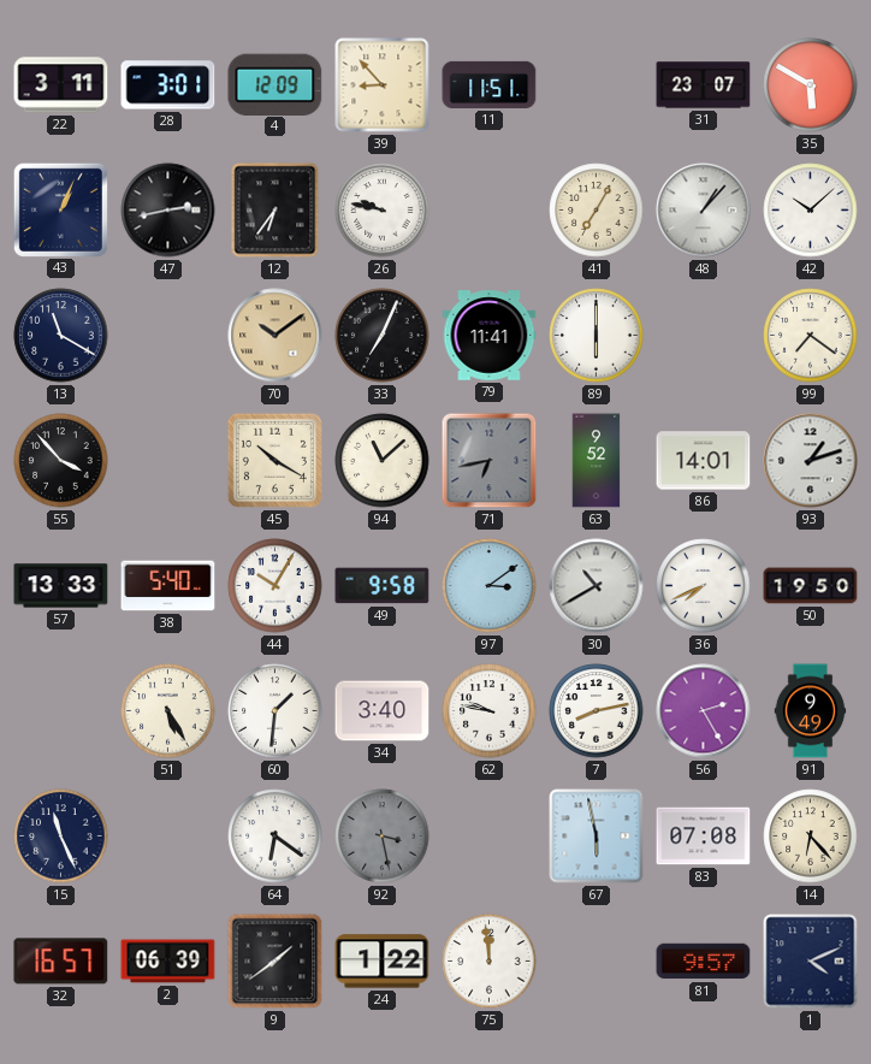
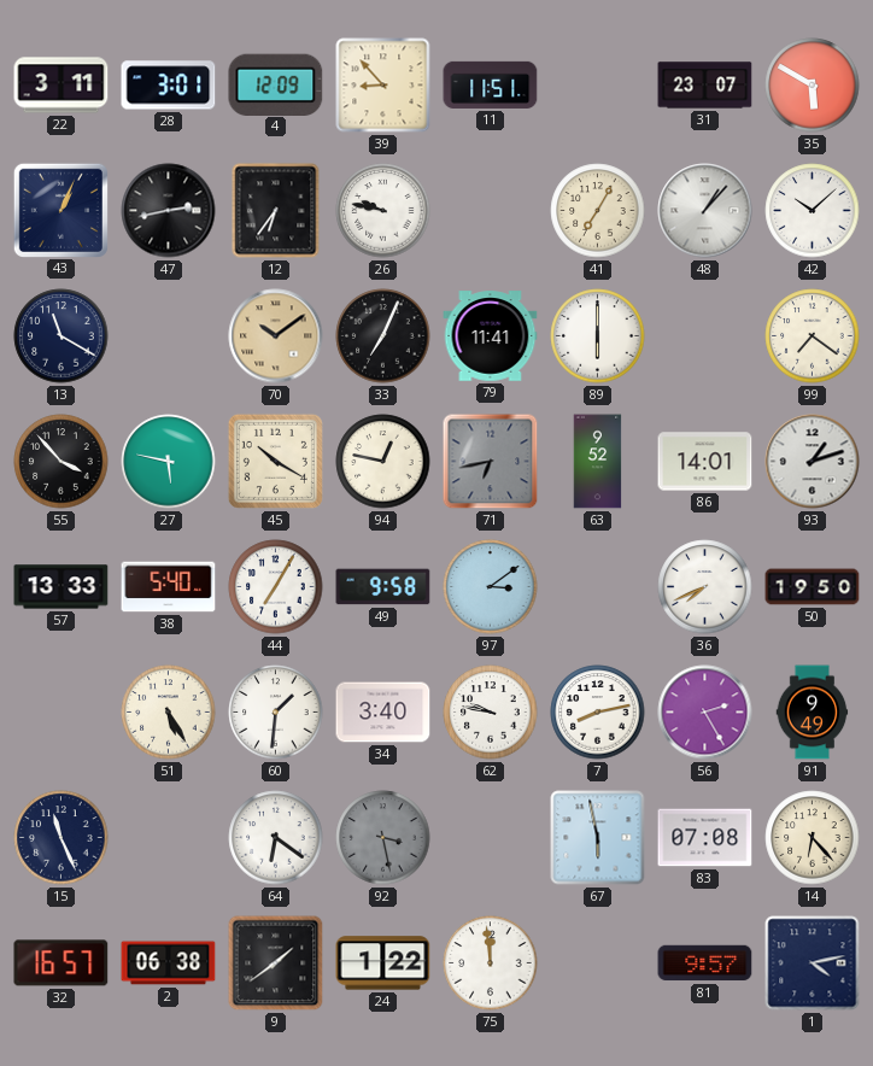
27: none -> 5:47
94: 11:08 -> 12:47
44: 10:05 -> 7:05
30: 10:40 -> none
2: 06:39 -> 06:38
1: 4:11 -> 4:13
